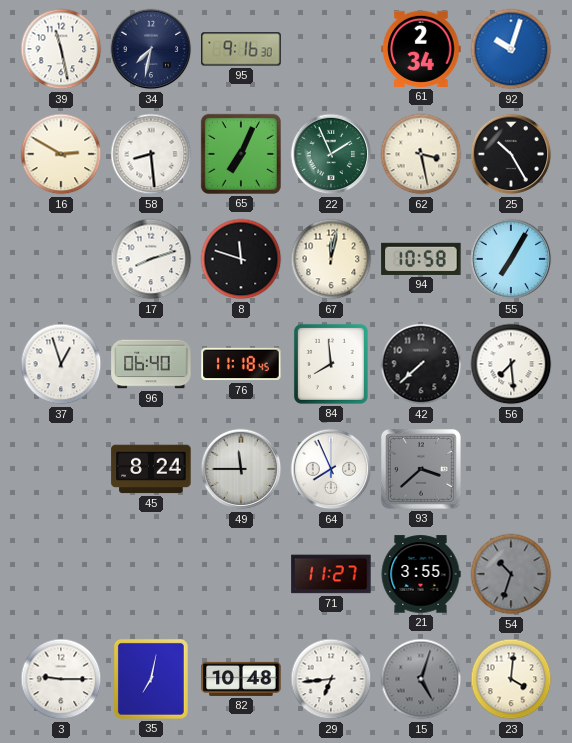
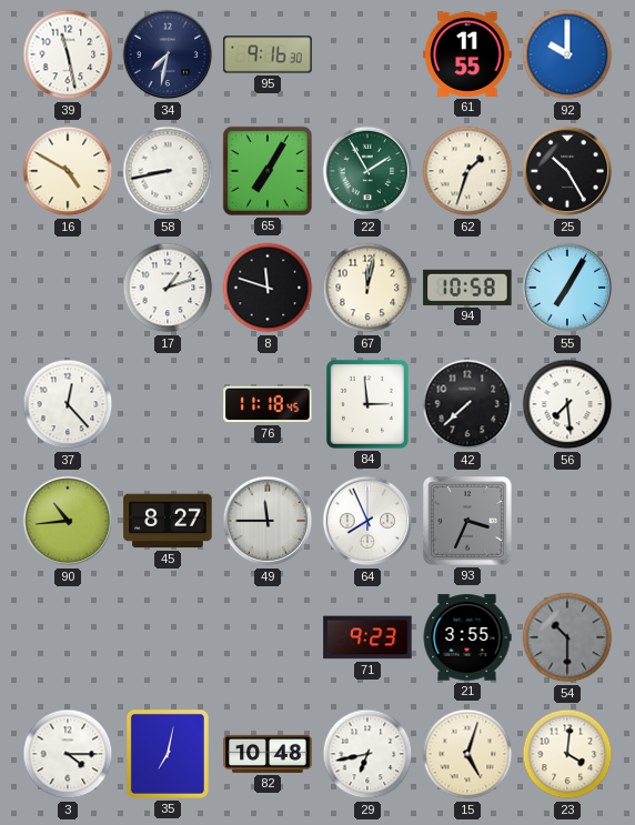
61: 2:34 -> 11:55
92: 10:03 -> 10:00
16: 2:50 -> 4:50
58: 8:29 -> 8:43
65: 7:04 -> 7:05
22: 1:56 -> 1:55
62: 3:28 -> 1:33
17: 8:12 -> 1:12
37: 12:57 -> 12:23
96: 06:40 -> none
84: 7:59 -> 2:59
90: none -> 10:44
45: 8:24 -> 8:27
93: 3:38 -> 3:34
71: 11:27 -> 9:23
54: 10:33 -> 10:30
3: 9:15 -> 4:15
29: 6:44 -> 6:43
15 dial: grey -> cream
